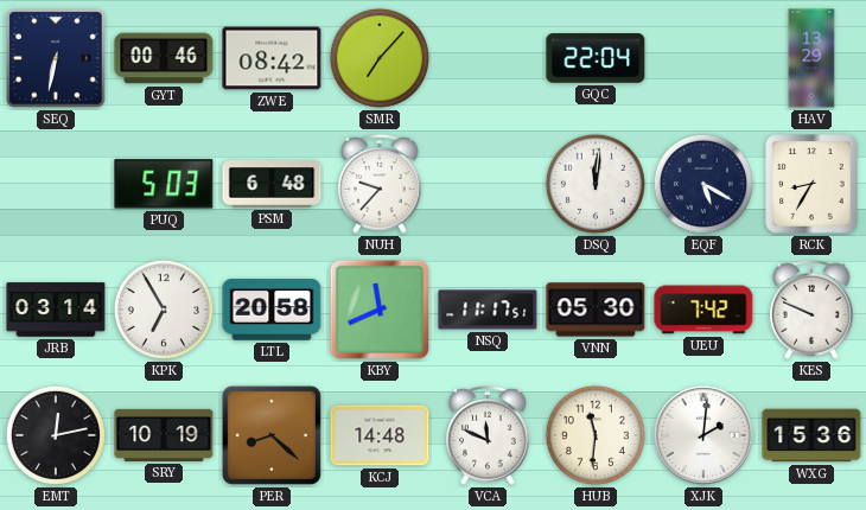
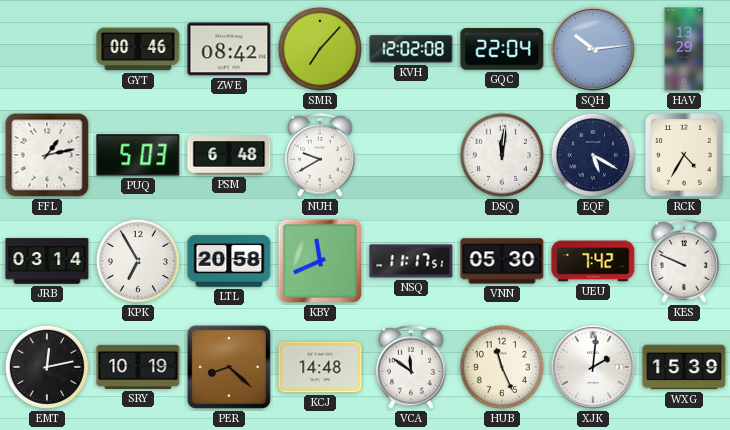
SEQ: 6:32 -> none
KVH: none -> 12:02
SQH: none -> 10:14
FFL: none -> 1:13
NUH: 9:37 -> 9:40
RCK: 8:35 -> 4:35
VCA: 11:49 -> 11:51
HUB: 11:31 -> 11:26
WXG: 15:36 -> 15:39
